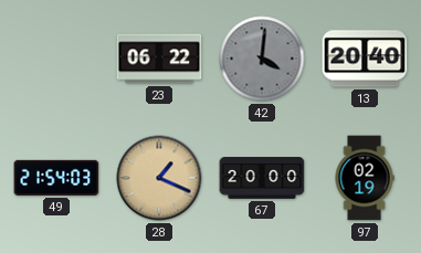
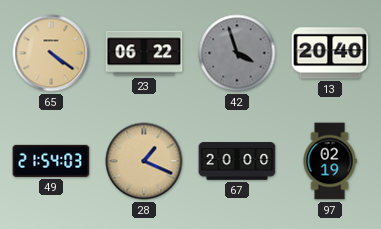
65: none -> 4:21
42: 4:01 -> 3:57
